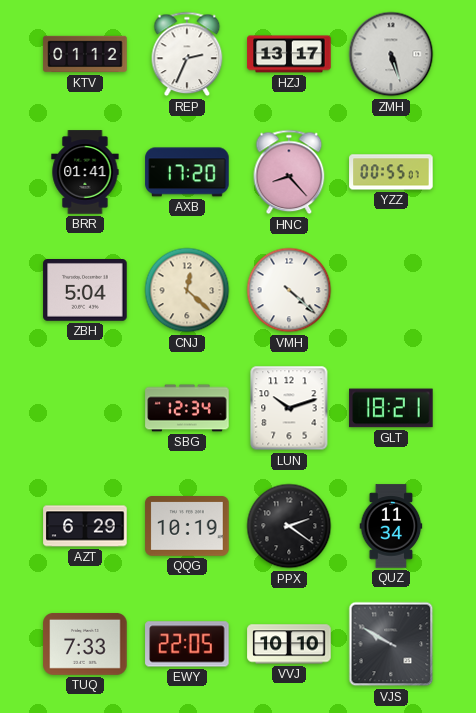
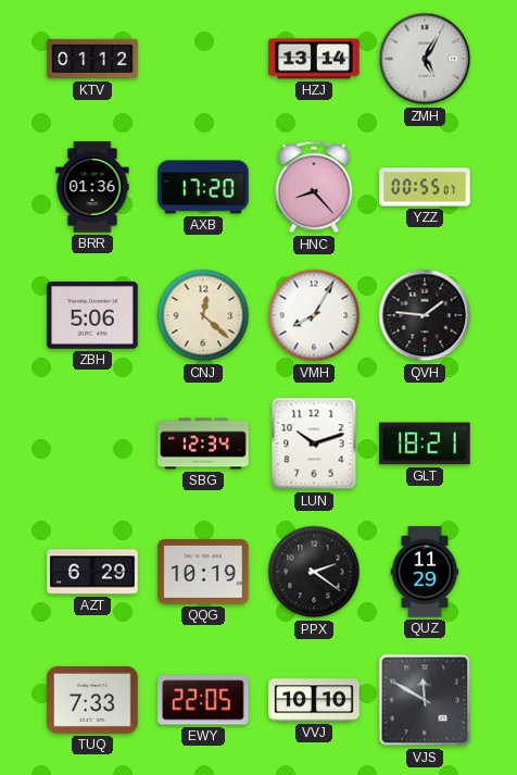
REP: 2:34 -> none
HZJ: 13:17 -> 13:14
ZMH: 5:27 -> 5:05
BRR: 01:41 -> 01:36
ZBH: 5:04 -> 5:06
VMH: 4:22 -> 8:05
QVH: none -> 1:46
QUZ: 11:34 -> 11:29
VJS: 9:50 -> 11:50
